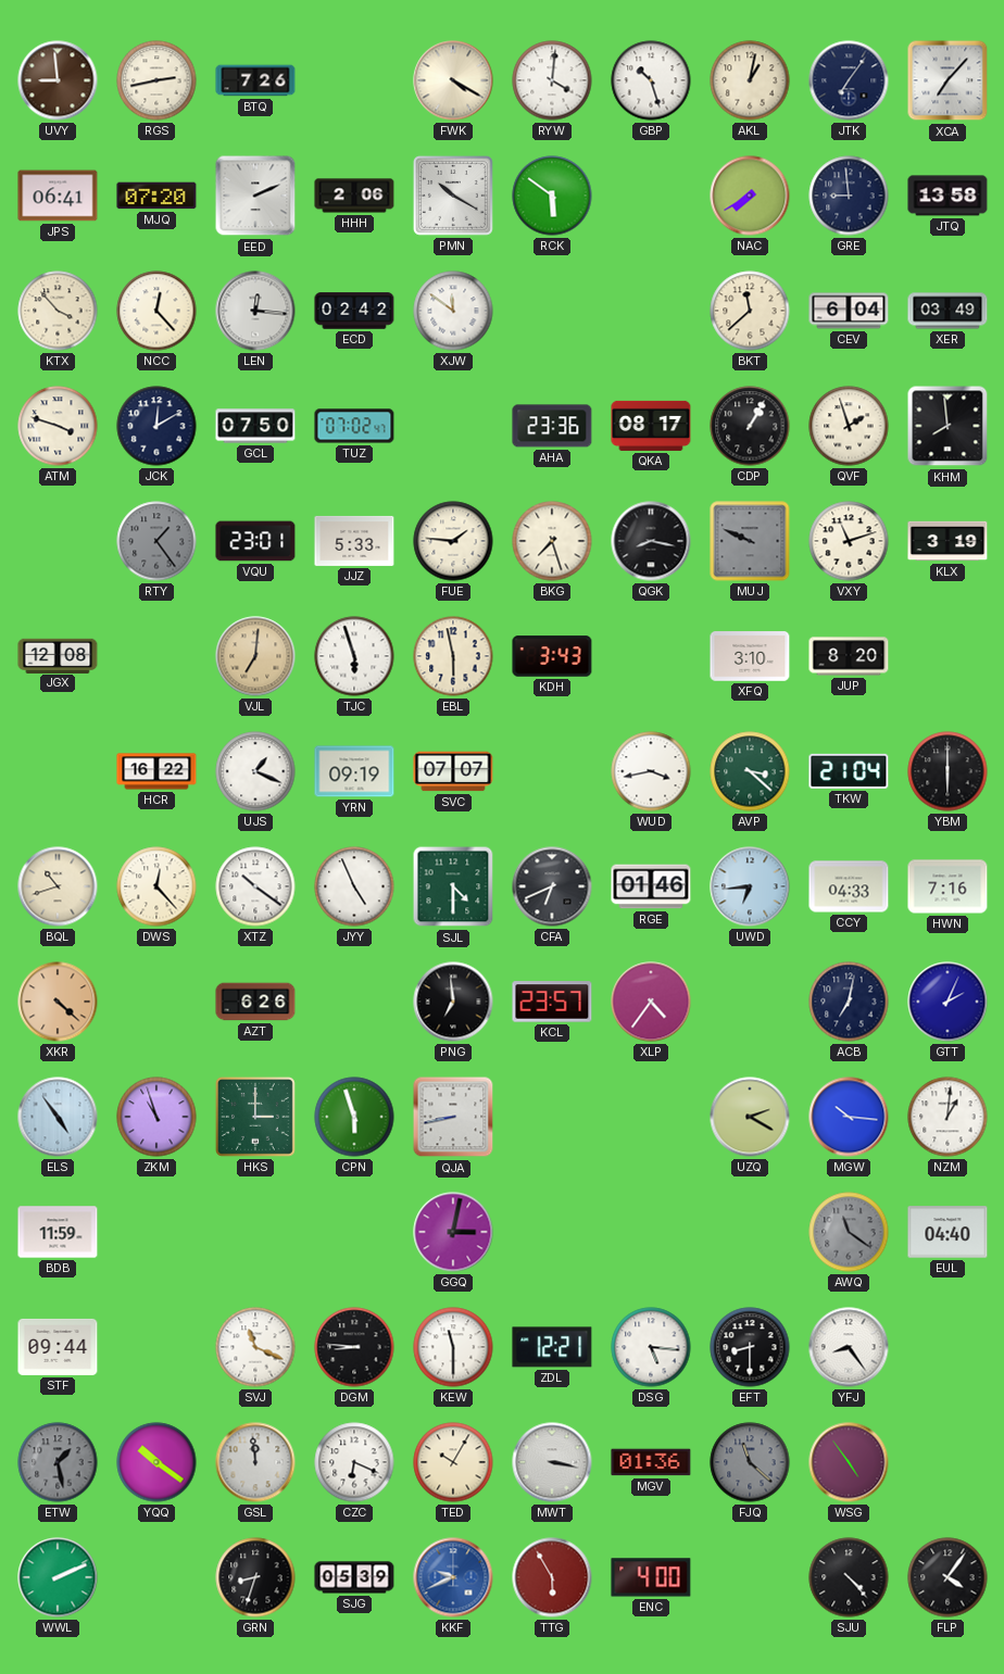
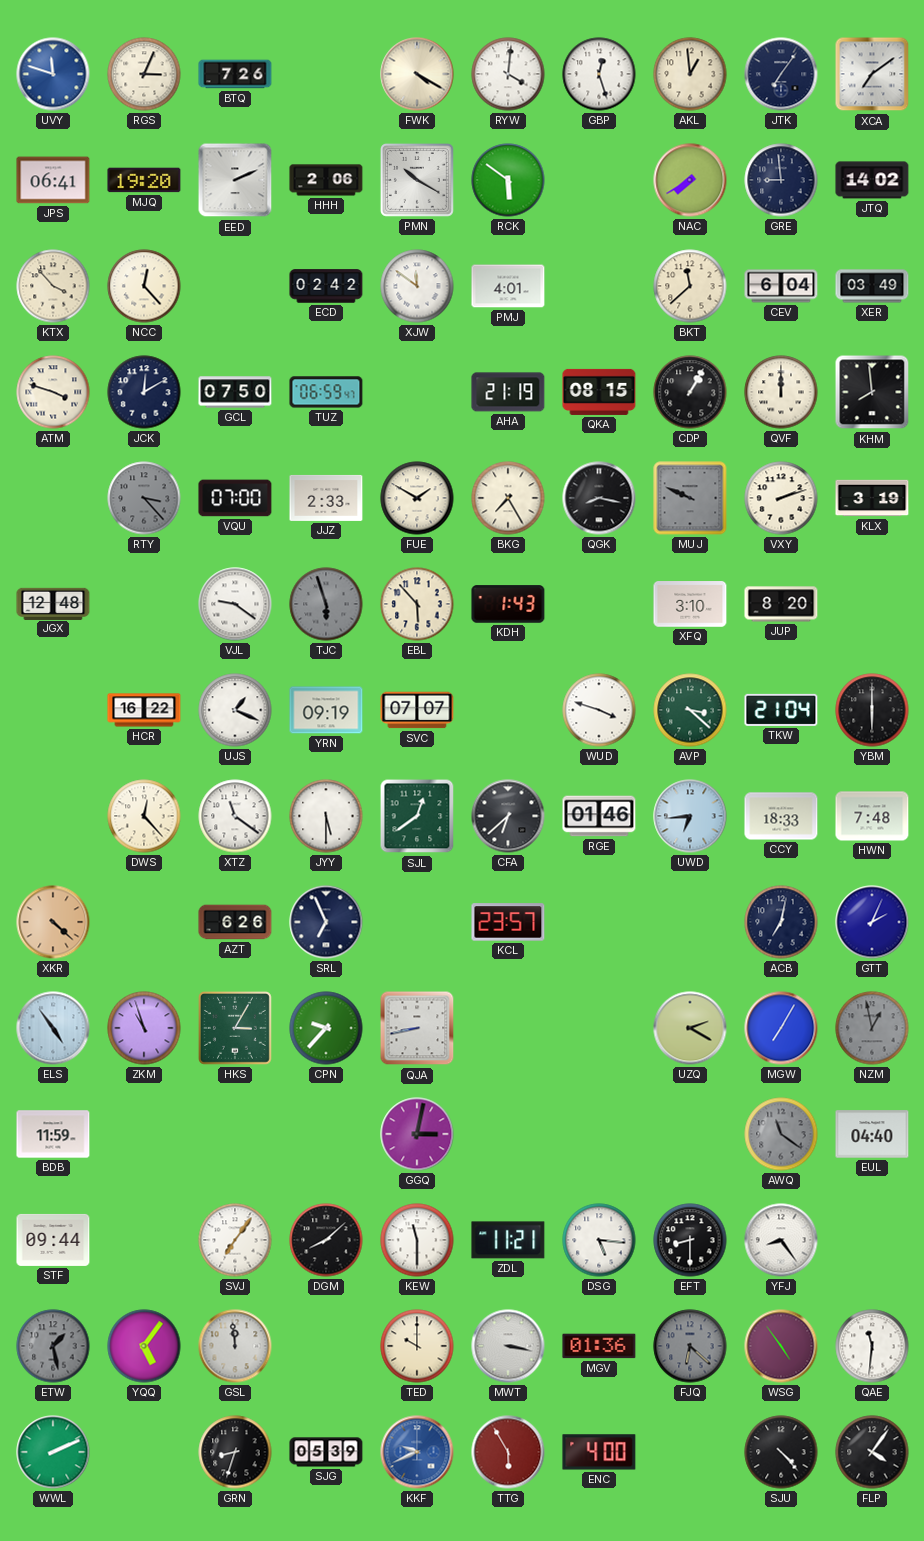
UVY: 8:59 -> 11:48
UVY dial: brown -> blue
RGS: 2:43 -> 3:04
GBP: 10:27 -> 12:27
AKL: 1:02 -> 12:59
XCA: 7:07 -> 7:09
MJQ: 07:20 -> 19:20
JTQ: 13:58 -> 14:02
LEN: 12:16 -> none
PMJ: none -> 4:01
TUZ: 07:02 -> 06:59
AHA: 23:36 -> 21:19
QKA: 08:17 -> 08:15
QVF: 1:57 -> 12:00
RTY: 1:24 -> 3:23
VQU: 23:01 -> 07:00
JJZ: 5:33 -> 2:33
FUE: 1:46 -> 1:50
BKG: 7:27 -> 7:25
VXY: 11:12 -> 2:12
JGX: 12:08 -> 12:48
VJL: 7:01 -> 9:21
VJL dial: champagne -> white
TJC dial: white -> grey
EBL: 5:58 -> 5:53
KDH: 3:43 -> 1:43
WUD: 3:43 -> 3:48
BQL: 10:42 -> none
XTZ: 10:21 -> 11:21
JYY: 4:56 -> 5:30
SJL: 4:30 -> 12:39
CFA: 6:41 -> 6:38
CCY: 04:33 -> 18:33
HWN: 7:16 -> 7:48
SRL: none -> 6:56
PNG: 6:59 -> none
XLP: 4:36 -> none
HKS: 3:00 -> 3:05
CPN: 5:57 -> 9:37
MGW: 10:16 -> 7:05
NZM: 1:01 -> 12:58
NZM dial: white -> grey
SVJ: 11:19 -> 7:06
DGM: 8:46 -> 8:08
ZDL: 12:21 -> 11:21
YQQ: 10:21 -> 5:06
CZC: 6:19 -> none
TED: 10:05 -> 10:00
FJQ: 11:22 -> 6:22
QAE: none -> 11:31
